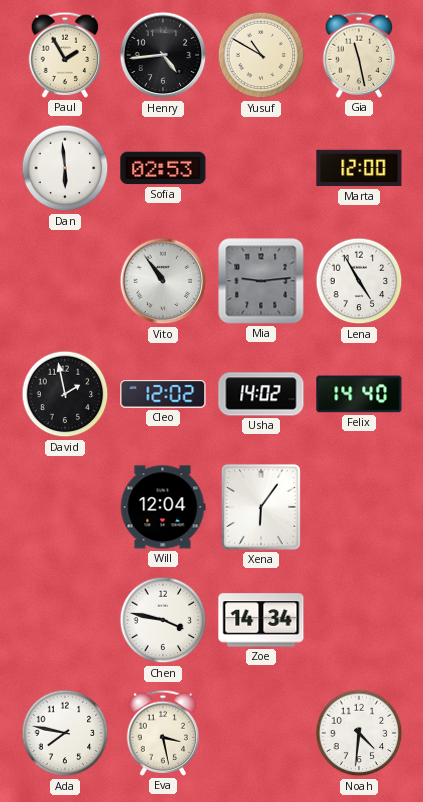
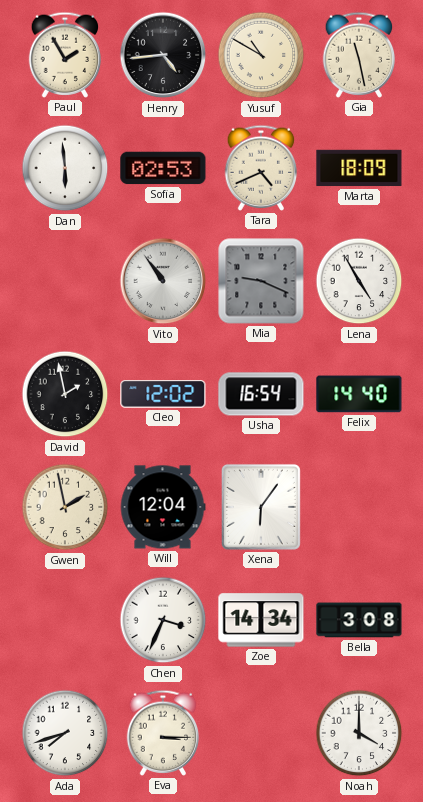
Tara: none -> 4:41
Marta: 12:00 -> 18:09
Mia: 9:14 -> 9:19
Usha: 14:02 -> 16:54
Gwen: none -> 1:58
Chen: 3:47 -> 3:34
Bella: none -> 3:08
Ada: 7:47 -> 7:42
Eva: 3:28 -> 3:15
Noah: 4:31 -> 4:00
